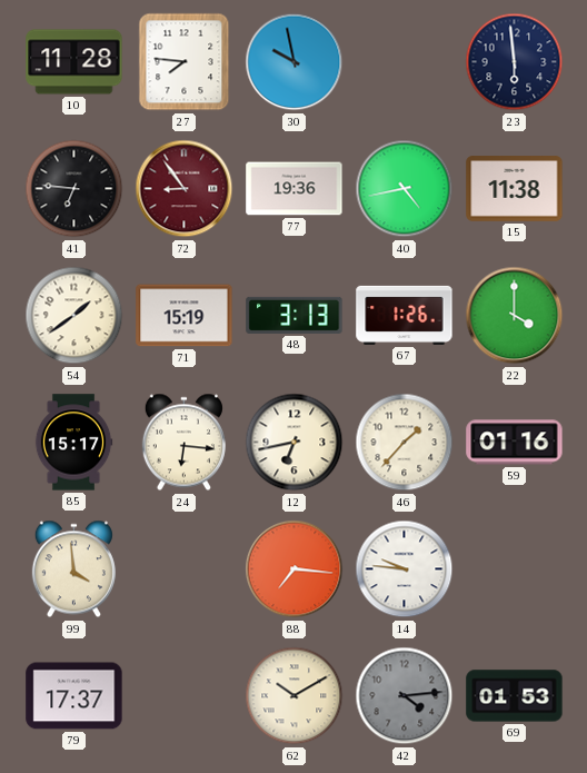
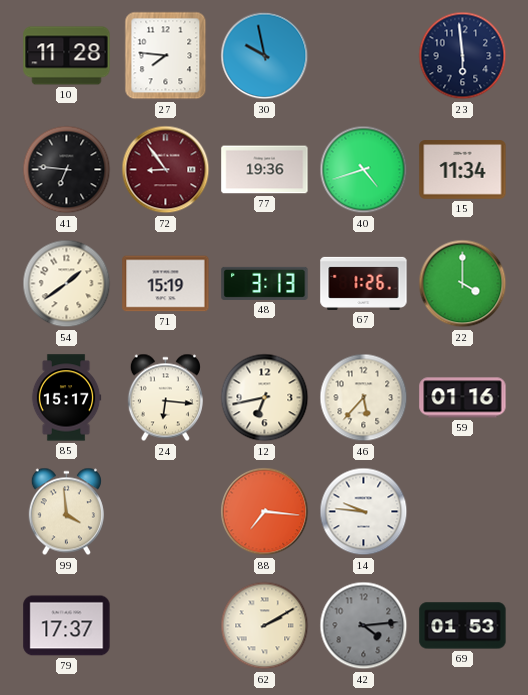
40: 4:43 -> 4:42
15: 11:38 -> 11:34
46: 1:37 -> 5:37
62: 10:10 -> 2:10
